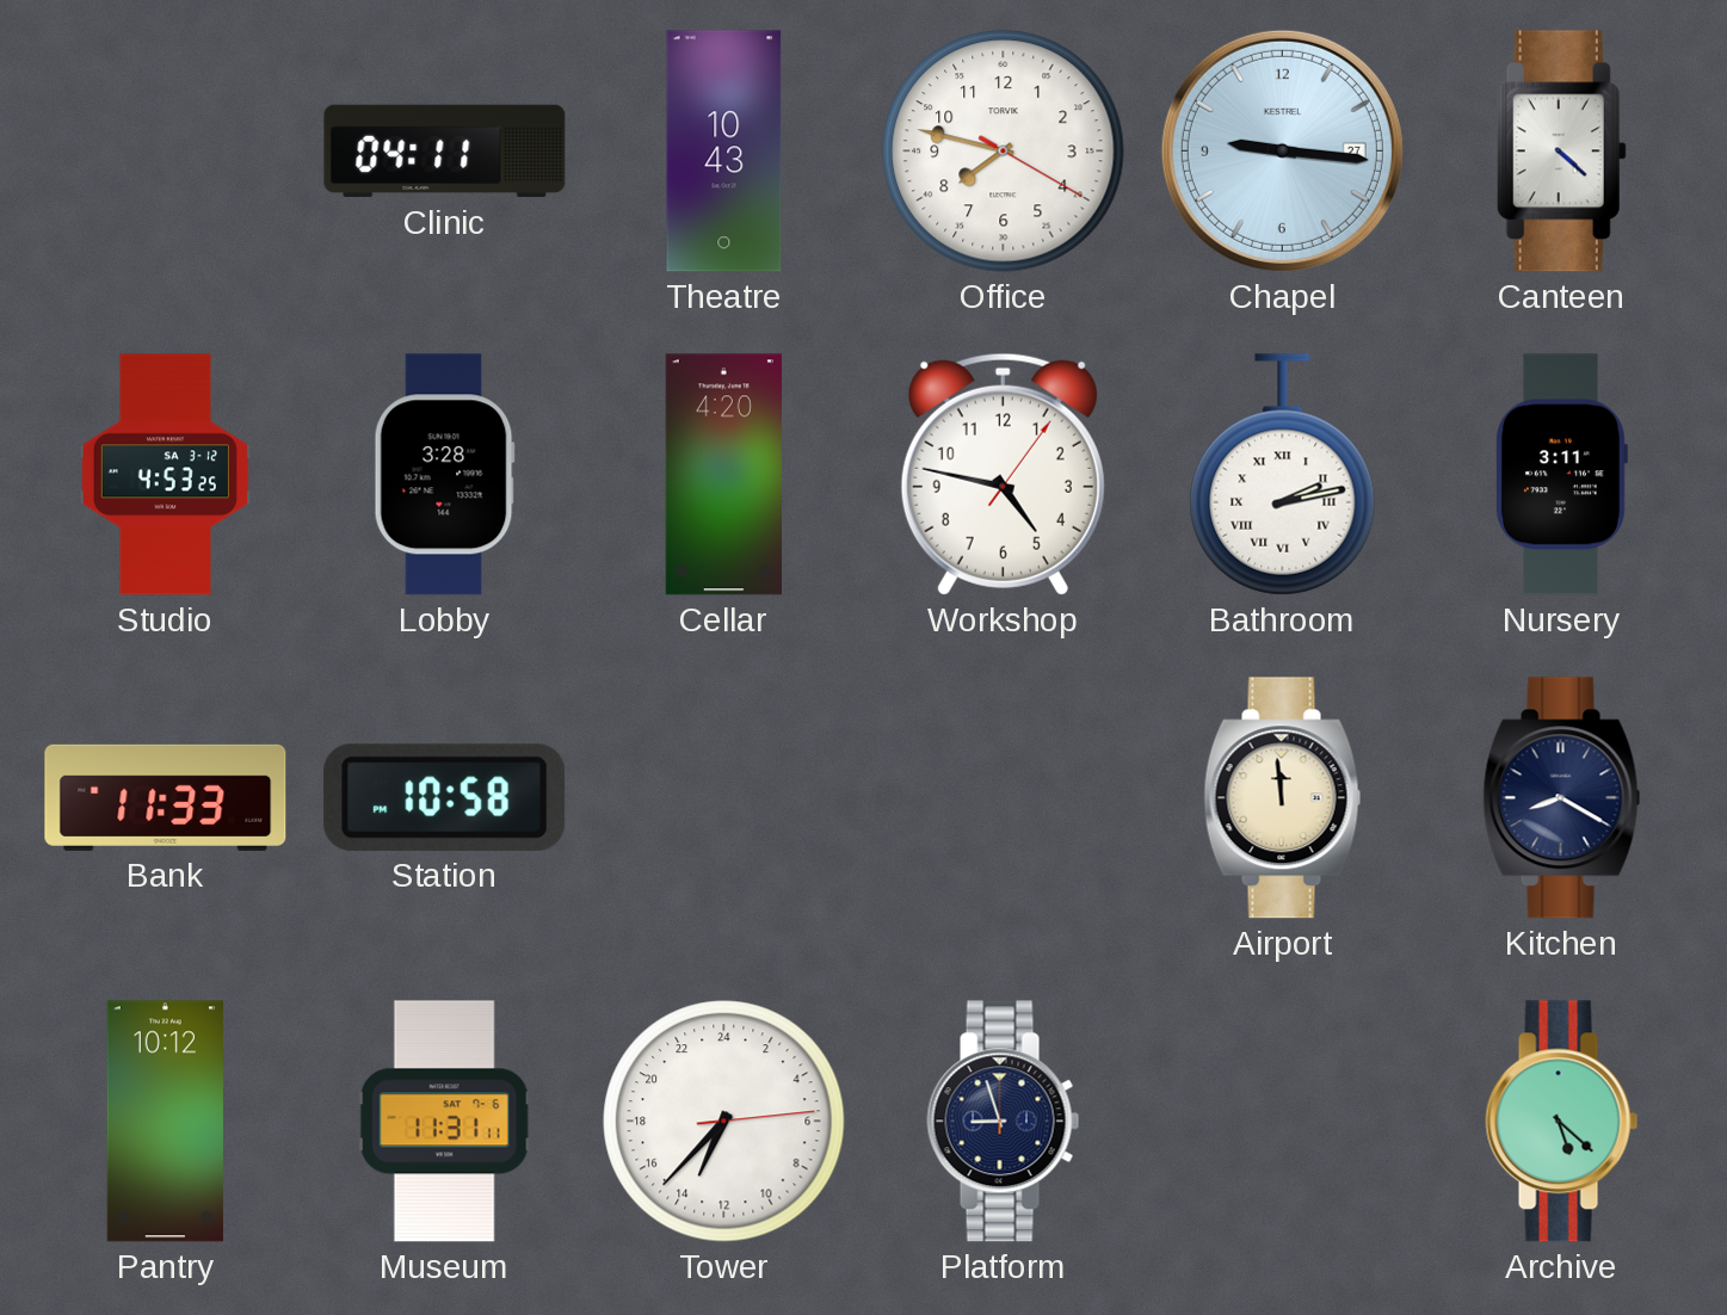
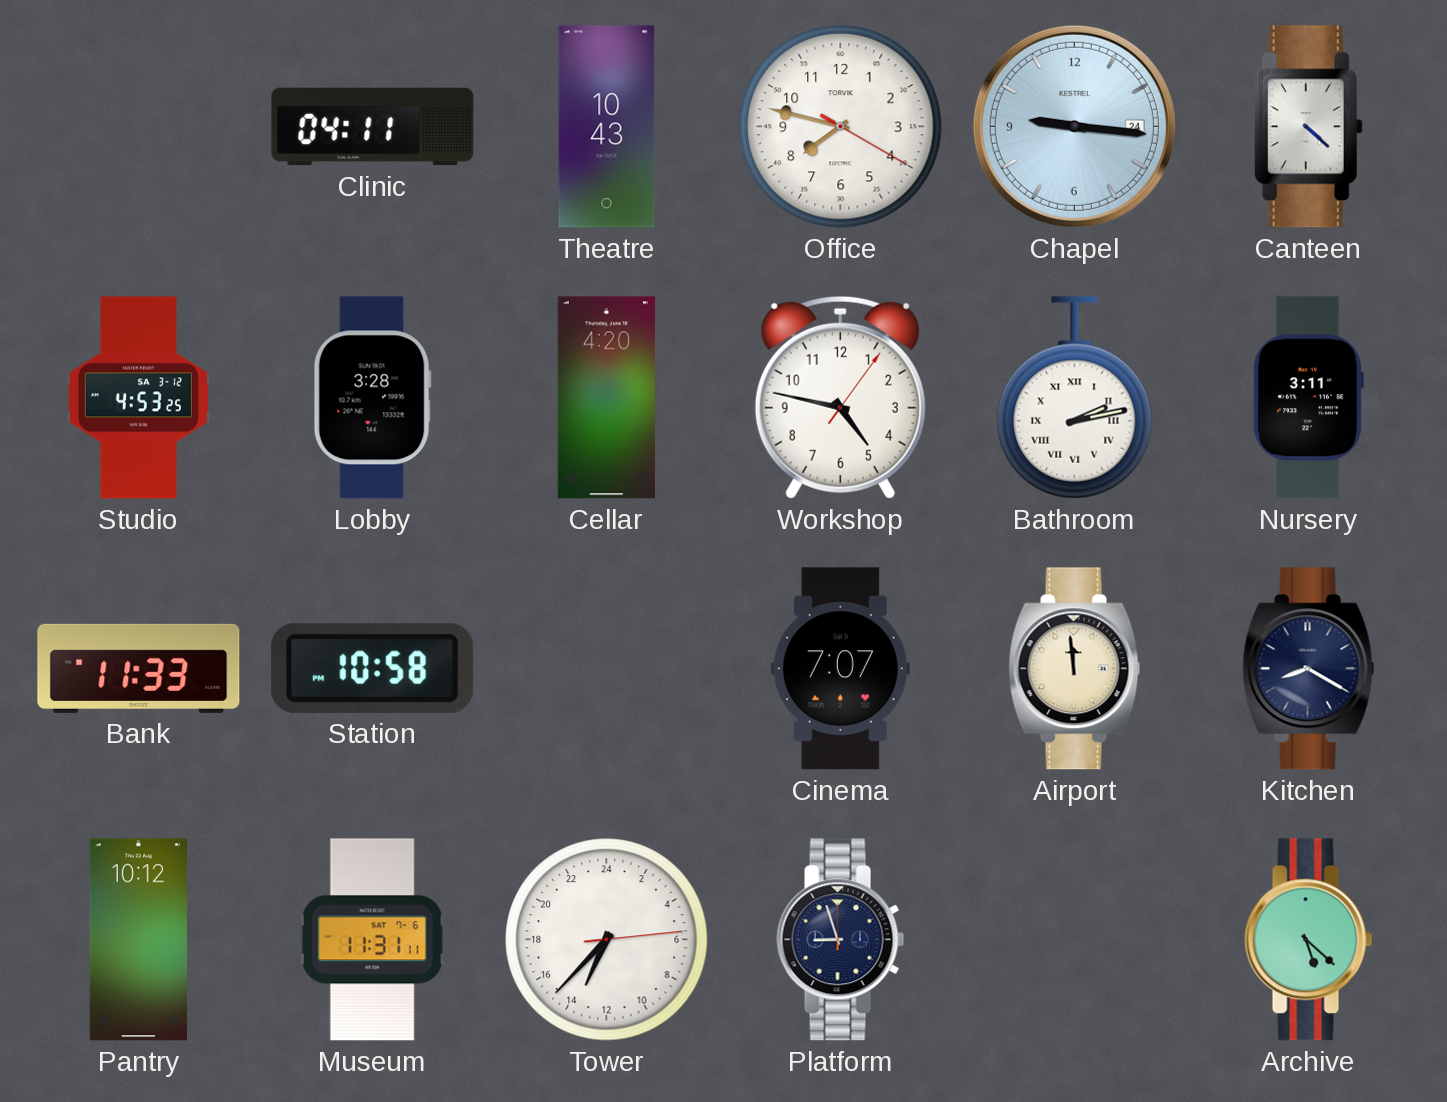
Chapel date: 27 -> 24
Cinema: none -> 7:07
